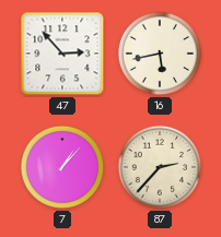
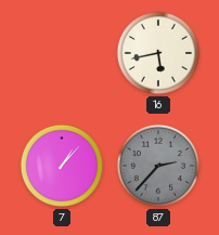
47: 2:53 -> none
87 dial: cream -> grey
